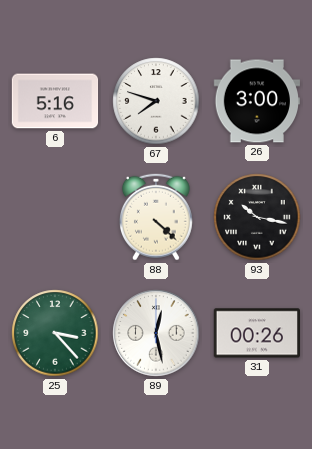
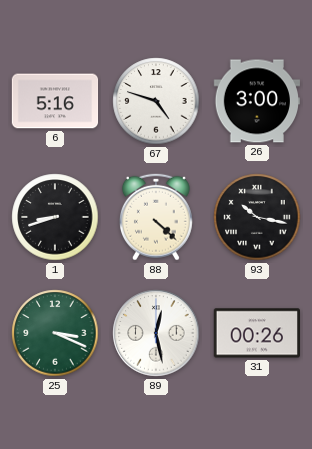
67: 7:48 -> 4:48
1: none -> 8:42
25: 3:23 -> 3:19
